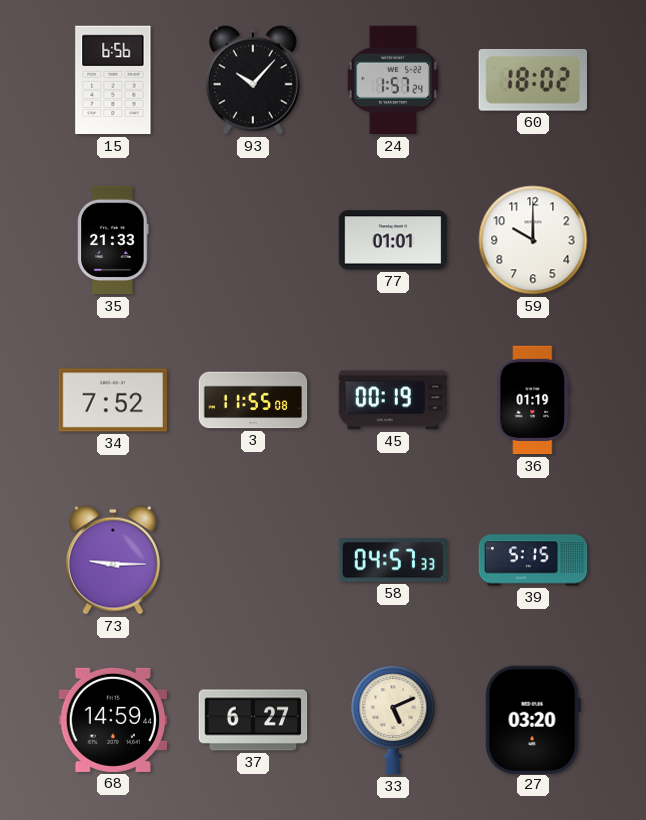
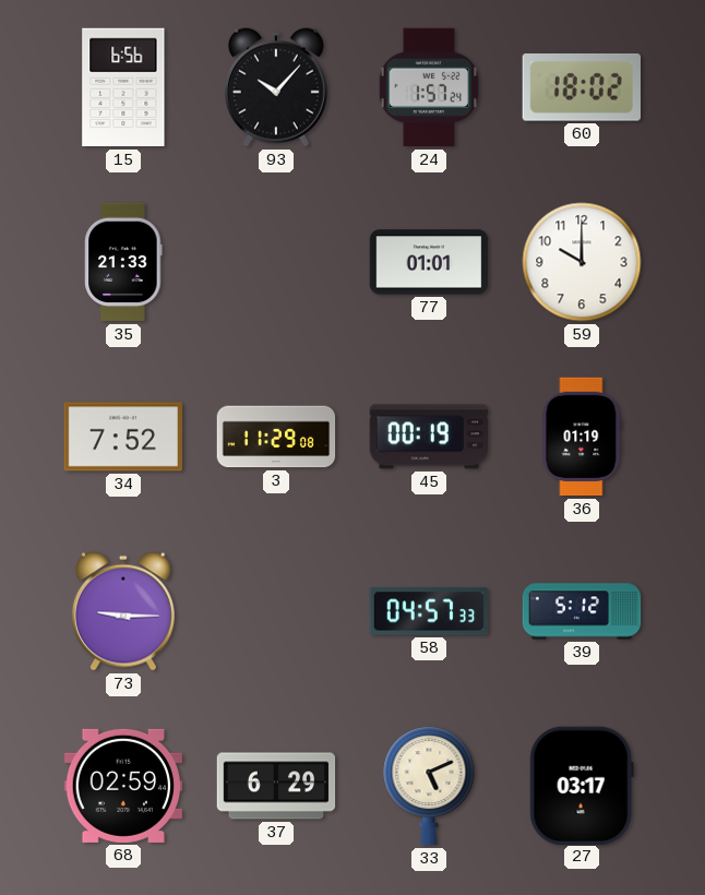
3: 11:55 -> 11:29
39: 5:15 -> 5:12
68: 14:59 -> 02:59
37: 6:27 -> 6:29
27: 03:20 -> 03:17
